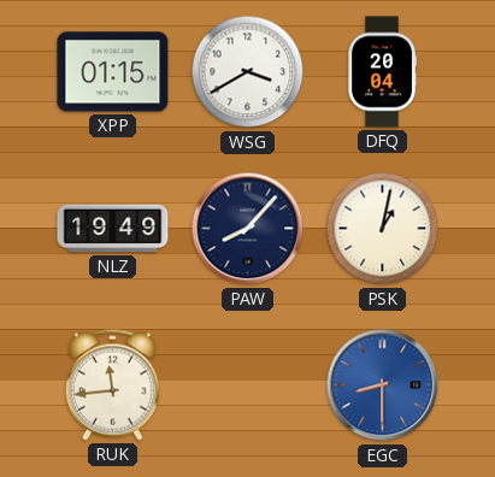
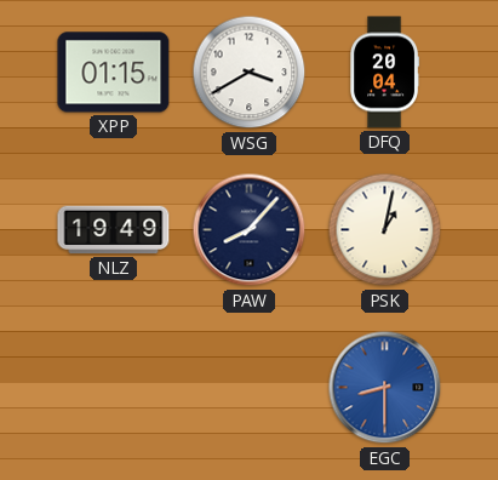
RUK: 11:44 -> none
